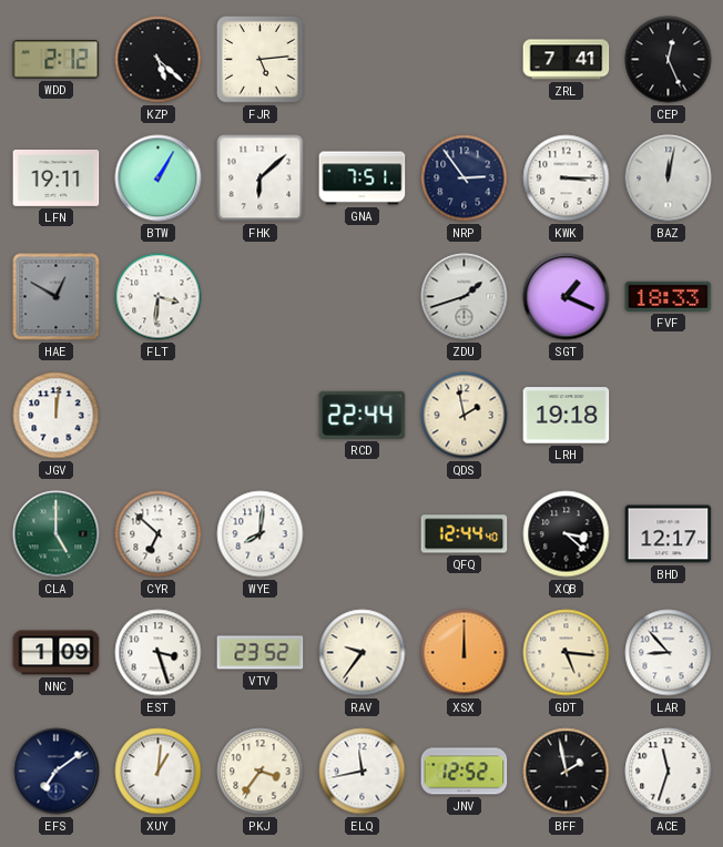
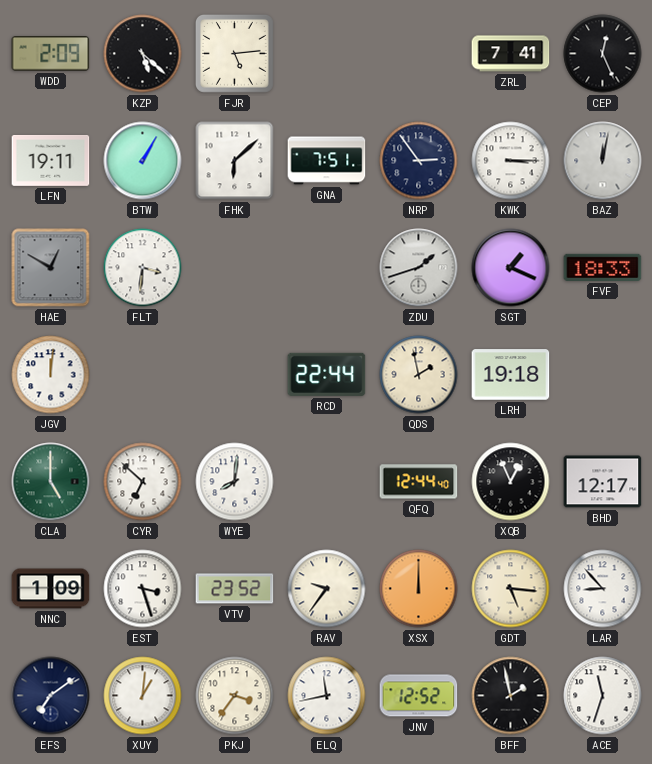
WDD: 2:12 -> 2:09
XQB: 3:22 -> 12:56
